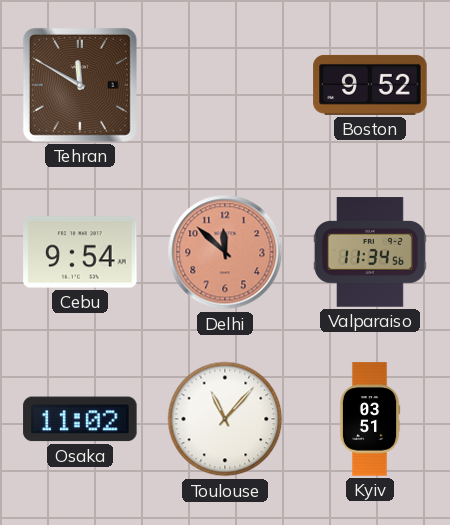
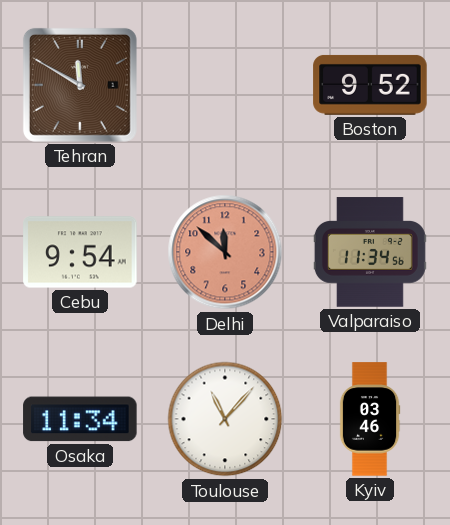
Osaka: 11:02 -> 11:34
Kyiv: 03:51 -> 03:46
